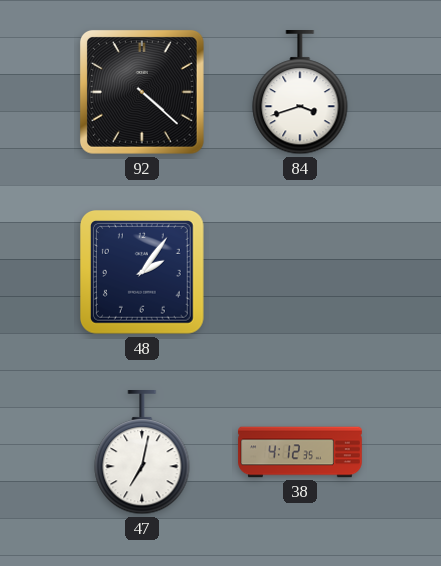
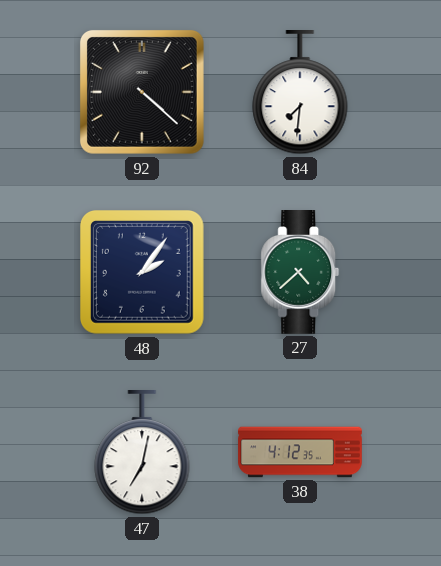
84: 3:42 -> 7:31
27: none -> 4:38
